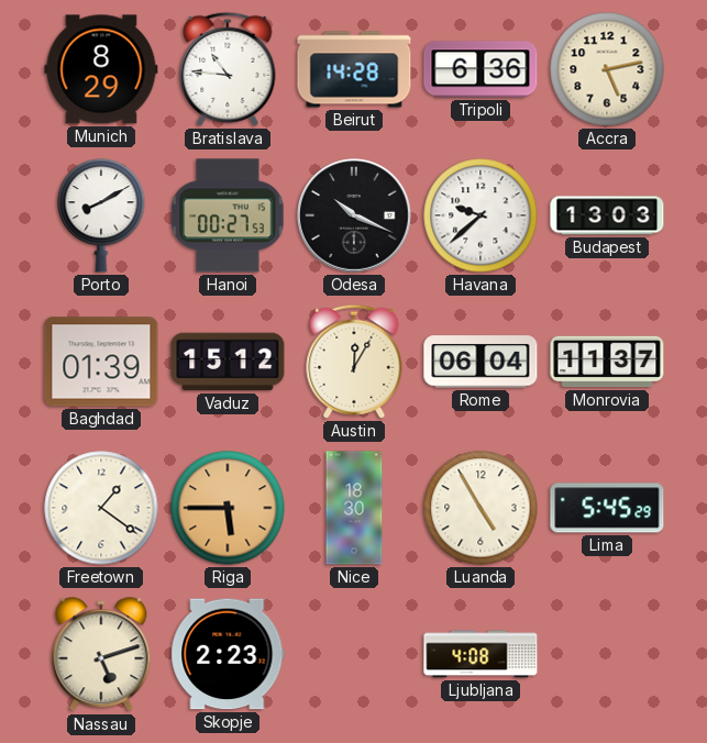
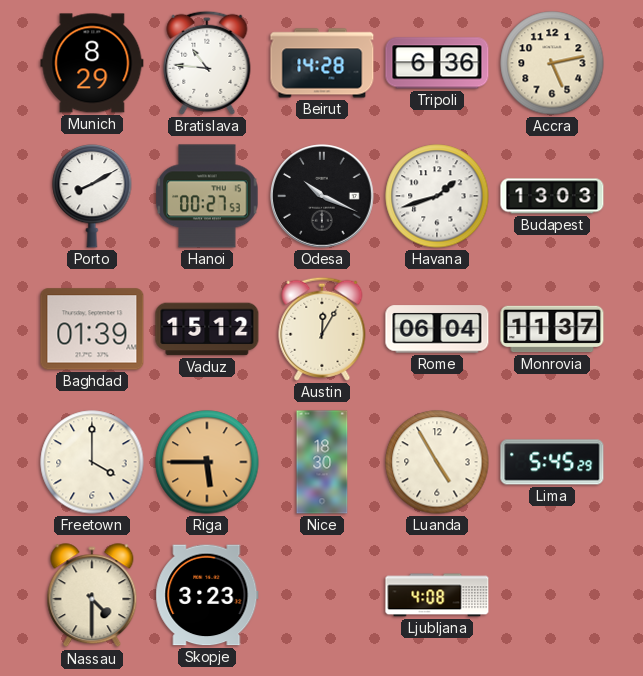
Havana: 9:38 -> 1:42
Freetown: 1:21 -> 4:00
Nassau: 5:12 -> 4:30
Skopje: 2:23 -> 3:23
